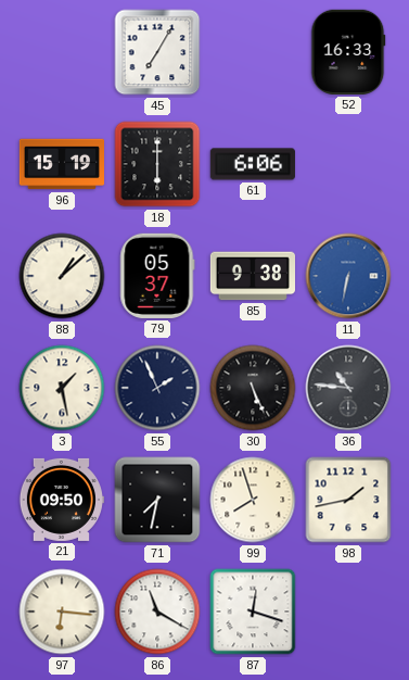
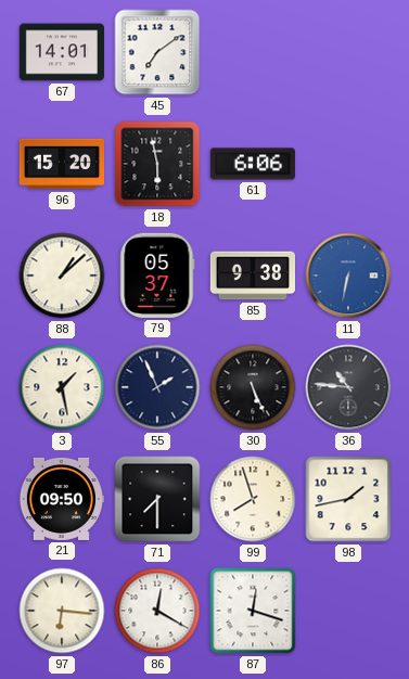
67: none -> 14:01
45: 7:05 -> 7:09
52: 16:33 -> none
96: 15:19 -> 15:20
18: 6:00 -> 5:58
71: 7:32 -> 7:30
86: 11:20 -> 12:20
